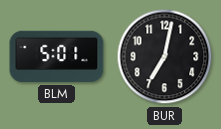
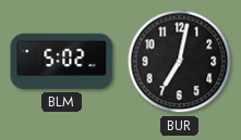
BLM: 5:01 -> 5:02
